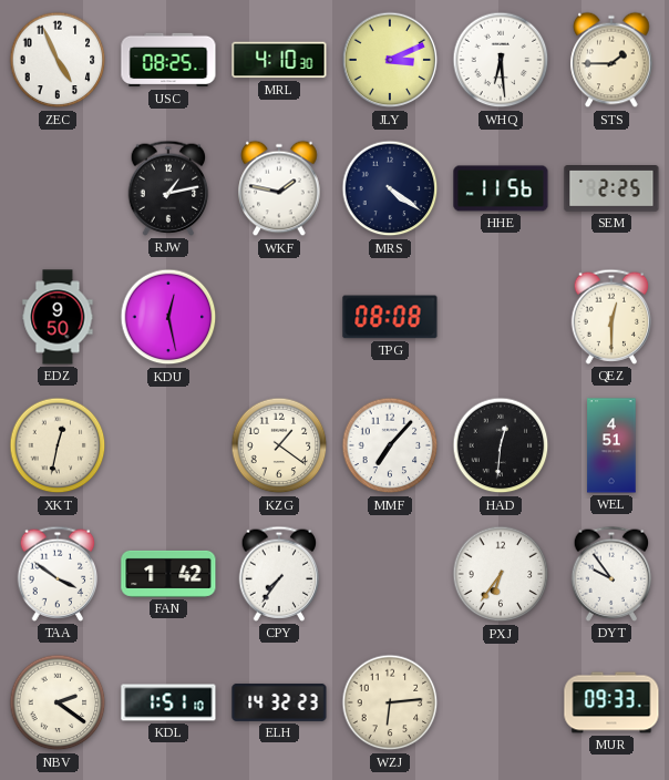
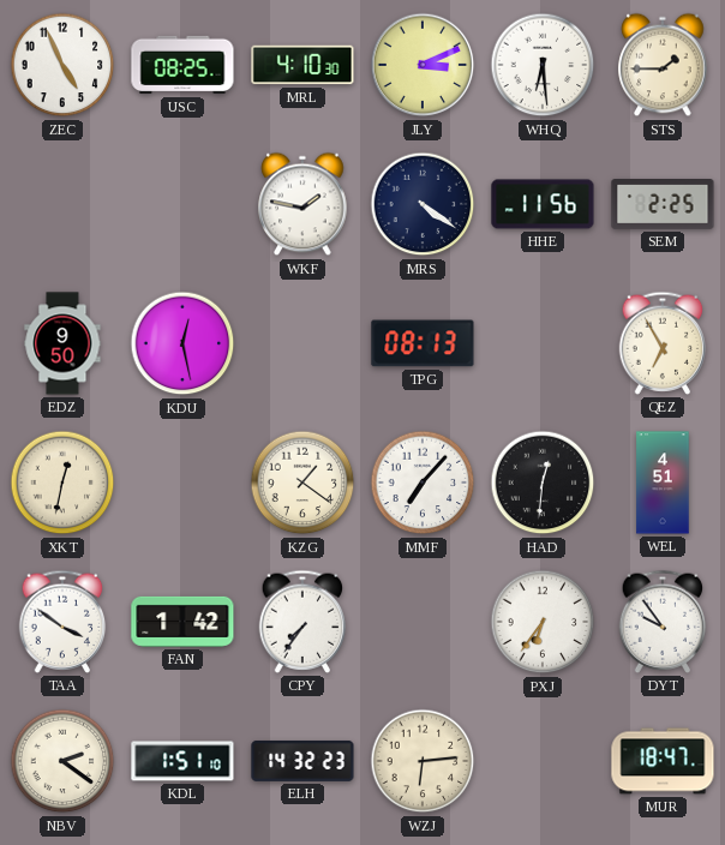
RJW: 1:13 -> none
TPG: 08:08 -> 08:13
QEZ: 12:30 -> 6:55
MUR: 09:33 -> 18:47
